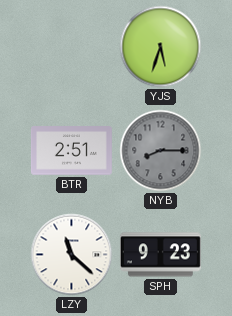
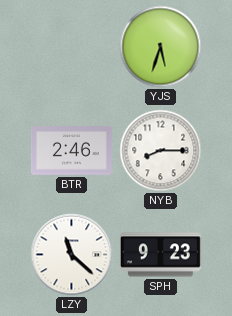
BTR: 2:51 -> 2:46
NYB dial: grey -> white
